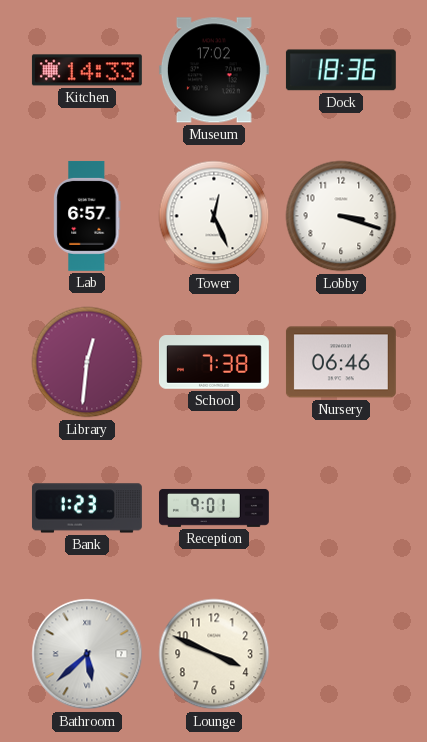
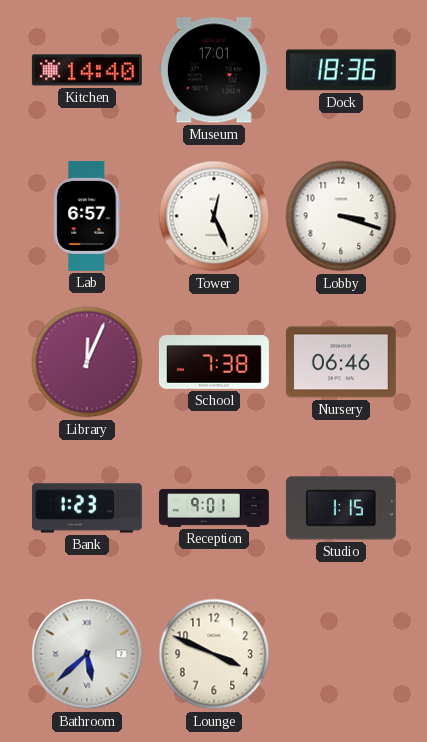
Kitchen: 14:33 -> 14:40
Museum: 17:02 -> 17:01
Library: 12:31 -> 12:04
Studio: none -> 1:15
